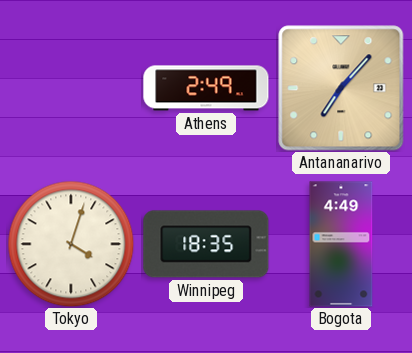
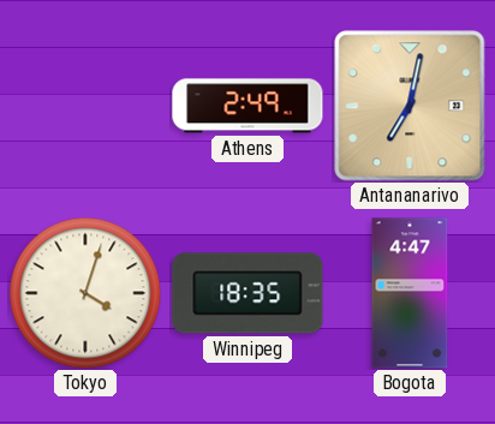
Antananarivo: 7:07 -> 7:02
Bogota: 4:49 -> 4:47
